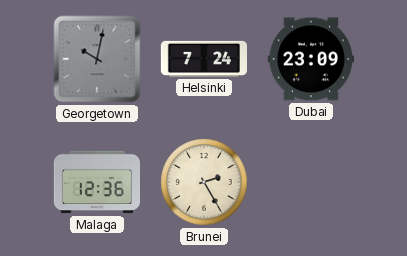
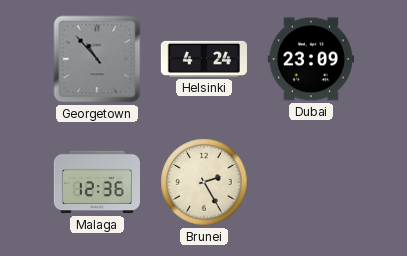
Georgetown: 10:02 -> 10:53
Helsinki: 7:24 -> 4:24
